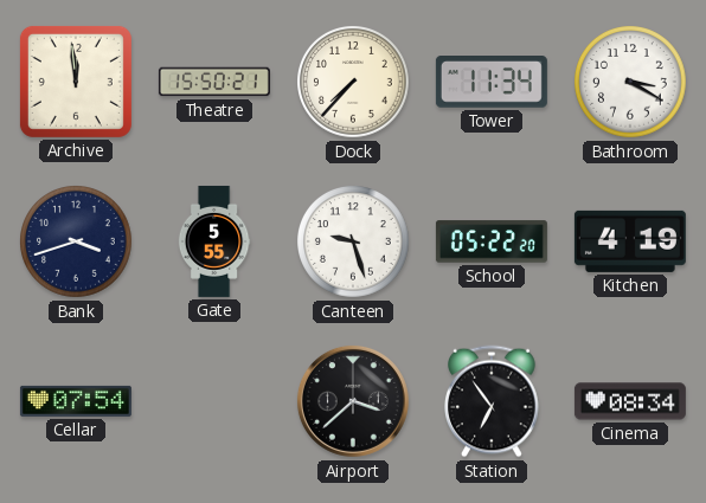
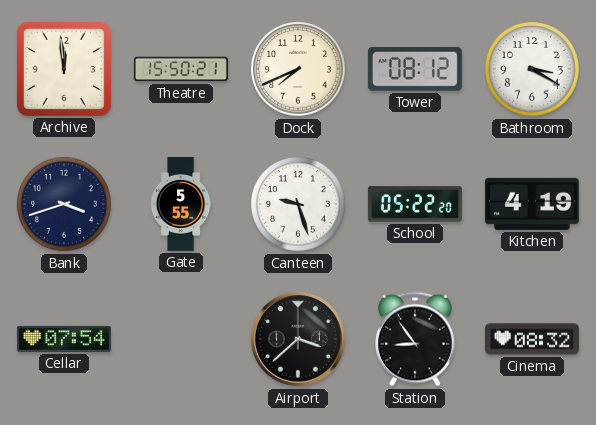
Dock: 7:37 -> 7:41
Tower: 11:34 -> 08:12
Station: 6:54 -> 8:54
Cinema: 08:34 -> 08:32
